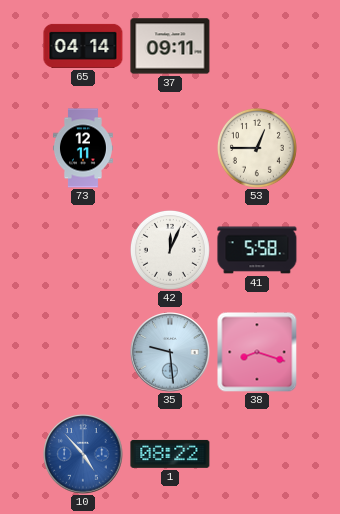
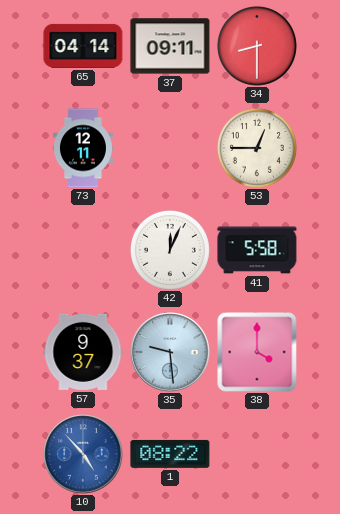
34: none -> 8:30
57: none -> 9:37
38: 8:18 -> 4:00
